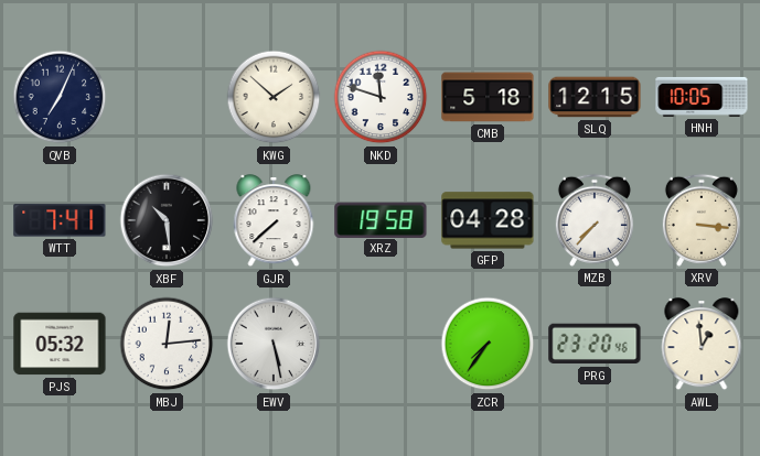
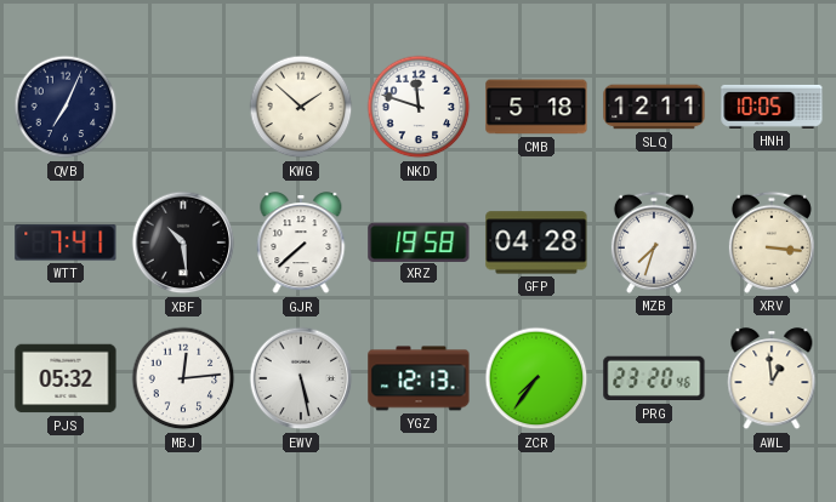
SLQ: 12:15 -> 12:11
MZB: 7:37 -> 7:33
YGZ: none -> 12:13
